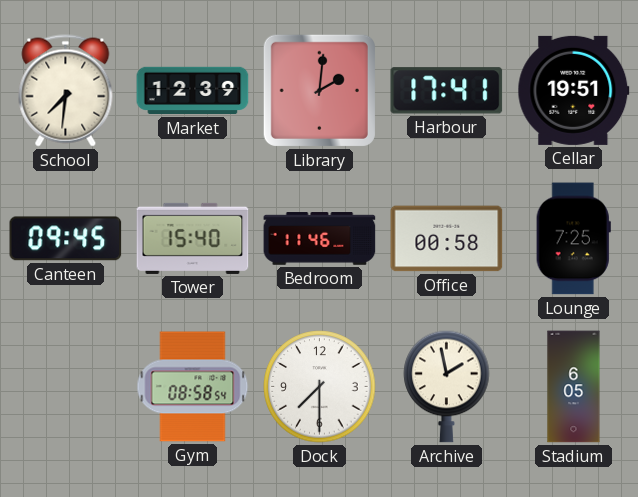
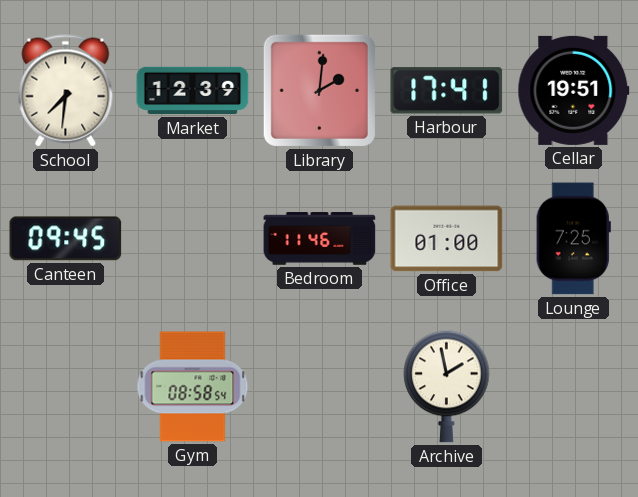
Tower: 15:40 -> none
Office: 00:58 -> 01:00
Dock: 7:30 -> none
Stadium: 6:05 -> none
